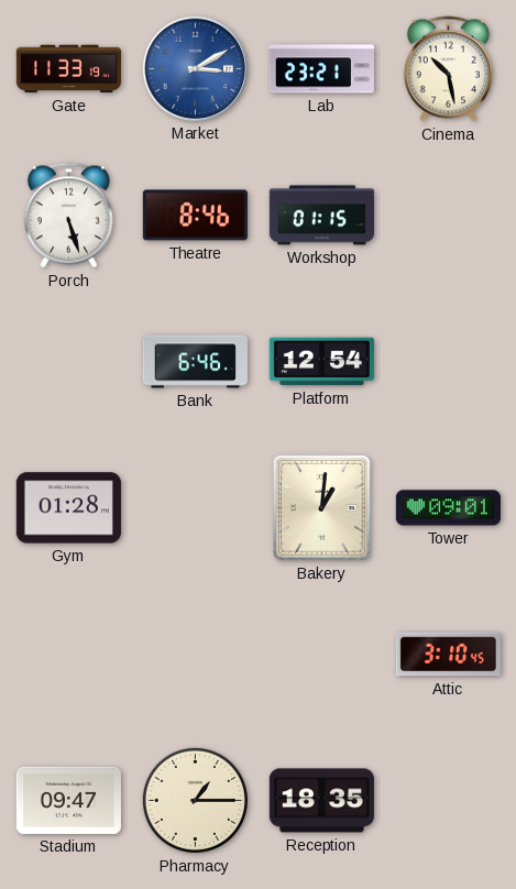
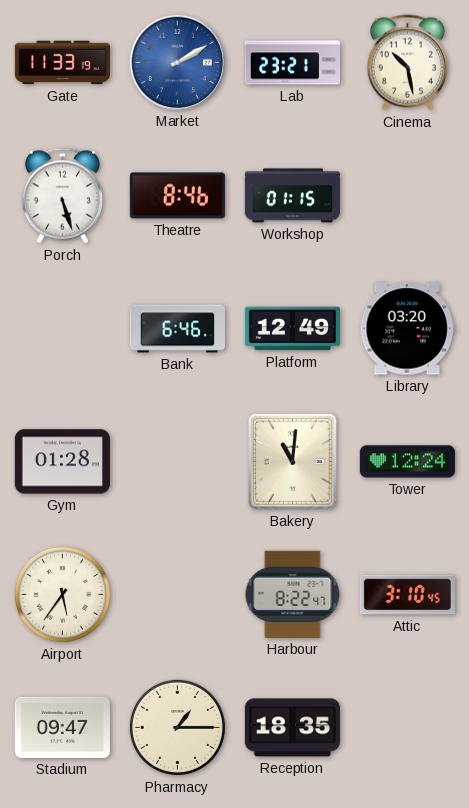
Market: 3:10 -> 2:10
Platform: 12:54 -> 12:49
Library: none -> 03:20
Bakery: 1:01 -> 11:01
Tower: 09:01 -> 12:24
Airport: none -> 5:36
Harbour: none -> 8:22
